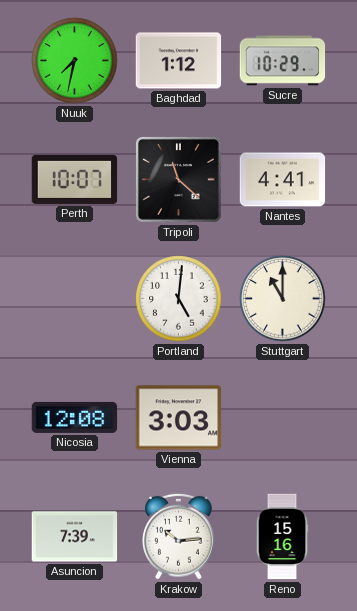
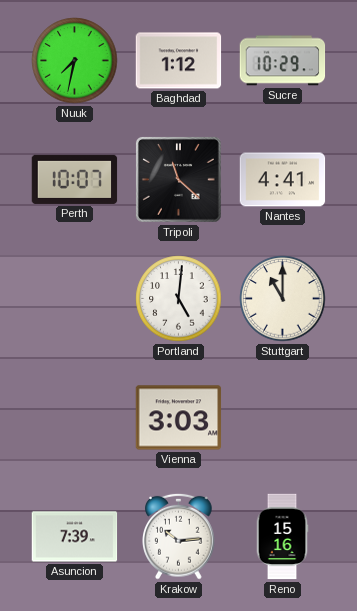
Nicosia: 12:08 -> none
